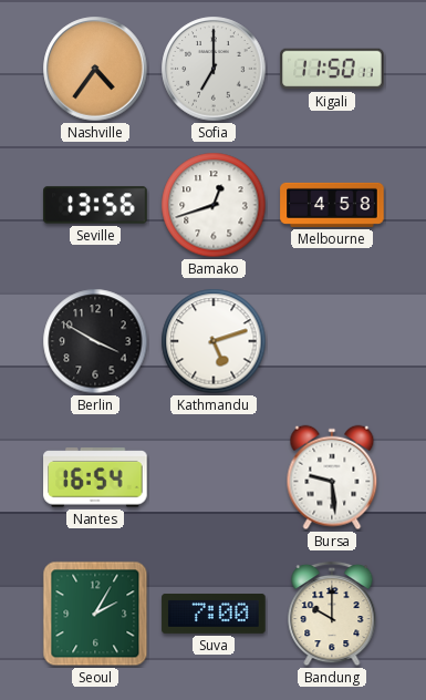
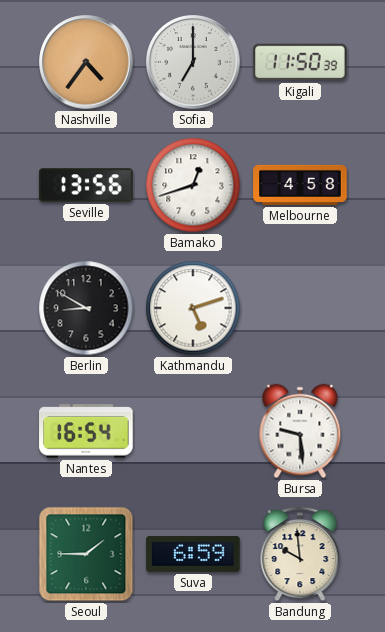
Kigali: 11:50:11 -> 11:50:39
Berlin: 3:50 -> 8:50
Seoul: 2:05 -> 1:45
Suva: 7:00 -> 6:59
Bandung: 10:00 -> 9:59
